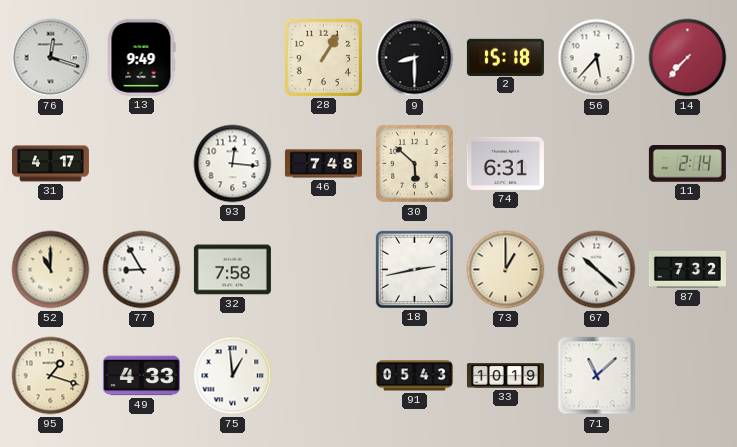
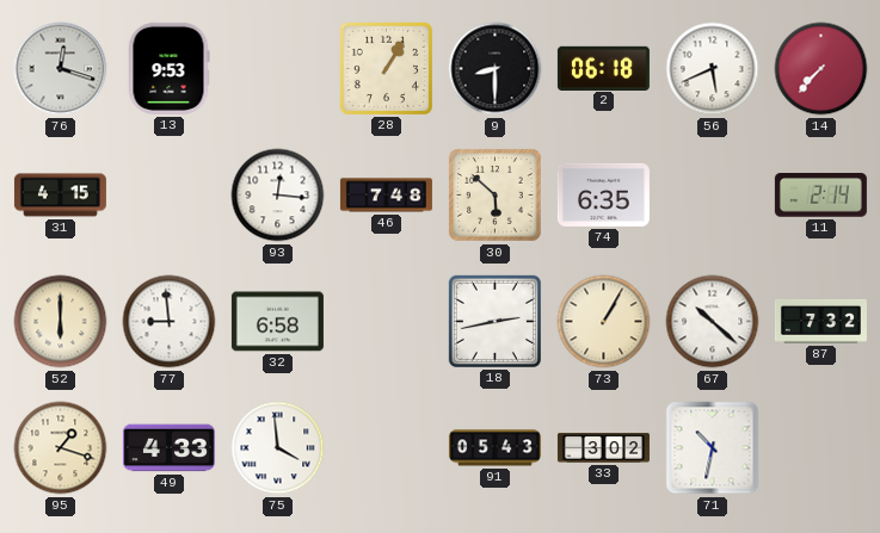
13: 9:49 -> 9:53
2: 15:18 -> 06:18
56: 5:37 -> 5:41
31: 4:17 -> 4:15
74: 6:31 -> 6:35
52: 11:00 -> 6:00
77: 8:55 -> 8:59
32: 7:58 -> 6:58
73: 1:00 -> 1:05
75: 12:59 -> 3:59
33: 10:19 -> 3:02
71: 11:08 -> 10:32
